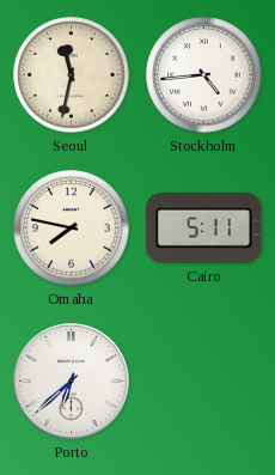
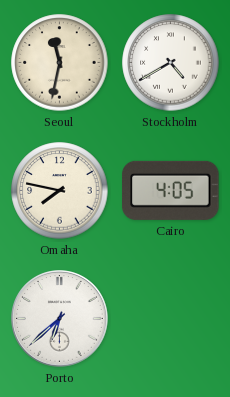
Stockholm: 4:44 -> 4:40
Cairo: 5:11 -> 4:05
